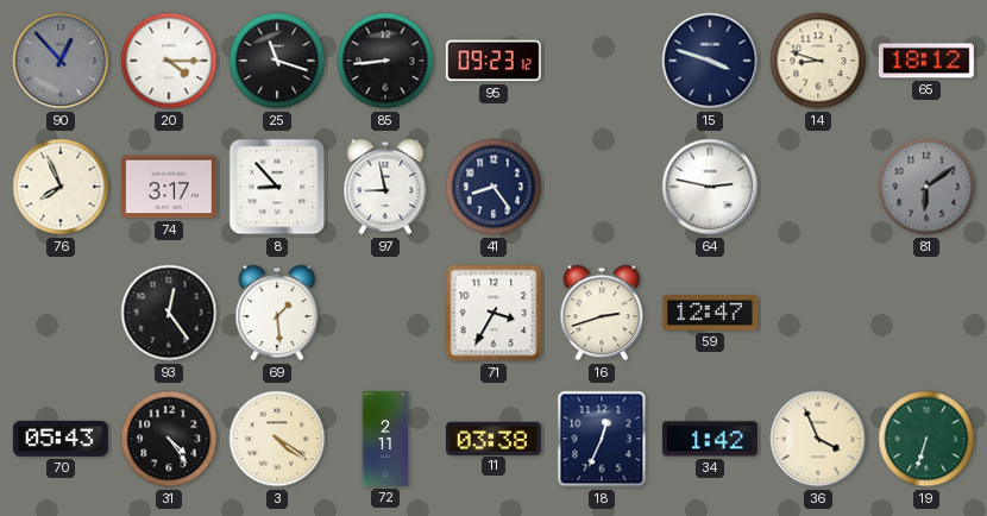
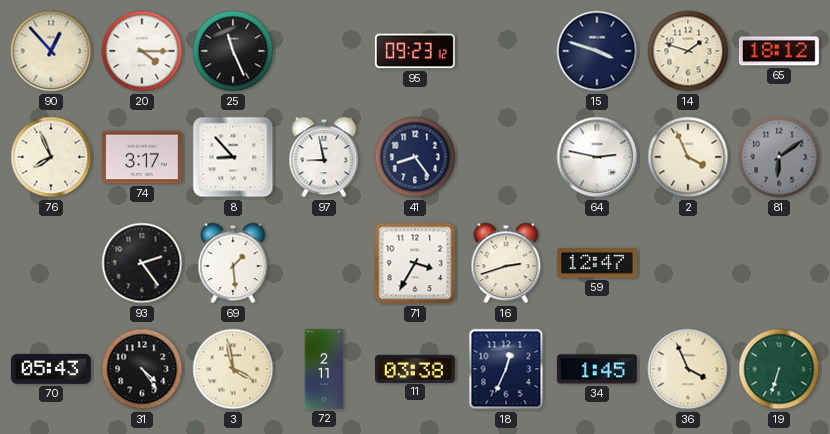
90 dial: grey -> cream
25: 11:18 -> 11:26
85: 8:44 -> none
14: 8:48 -> 1:48
2: none -> 3:56
93: 12:24 -> 2:24
3: 4:21 -> 3:58
34: 1:42 -> 1:45
